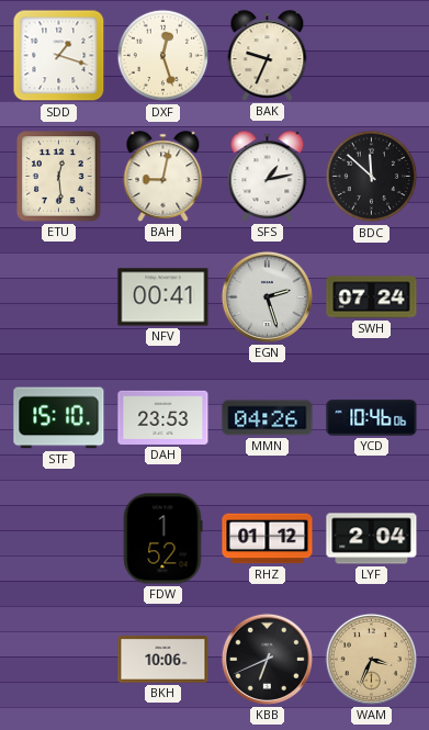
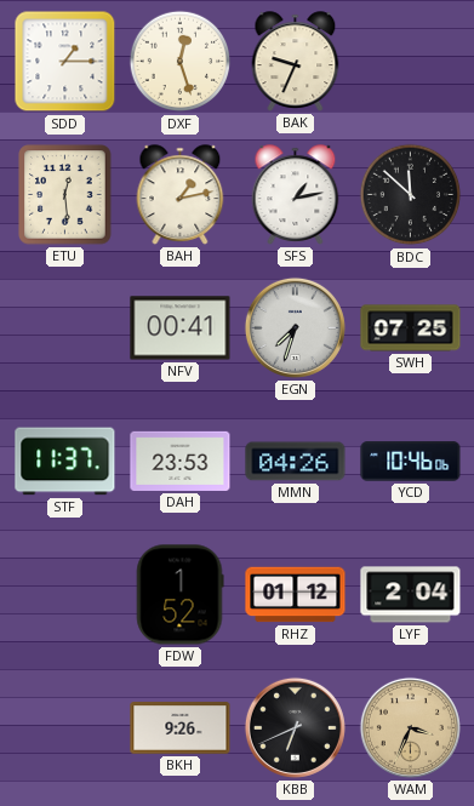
SDD: 1:18 -> 1:15
BAH: 9:02 -> 1:13
EGN: 2:27 -> 7:33
SWH: 07:24 -> 07:25
STF: 15:10 -> 11:37
BKH: 10:06 -> 9:26
